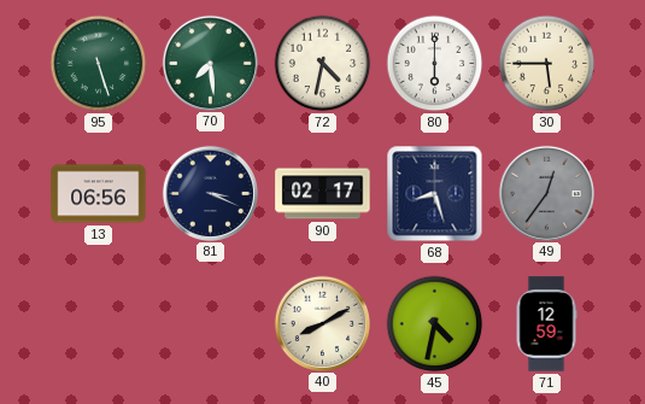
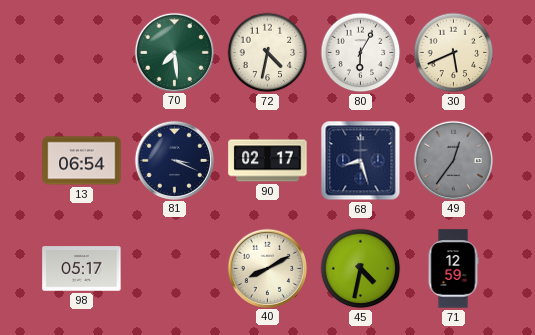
95: 5:27 -> none
80: 6:00 -> 6:05
30: 5:45 -> 5:41
13: 06:56 -> 06:54
98: none -> 05:17
